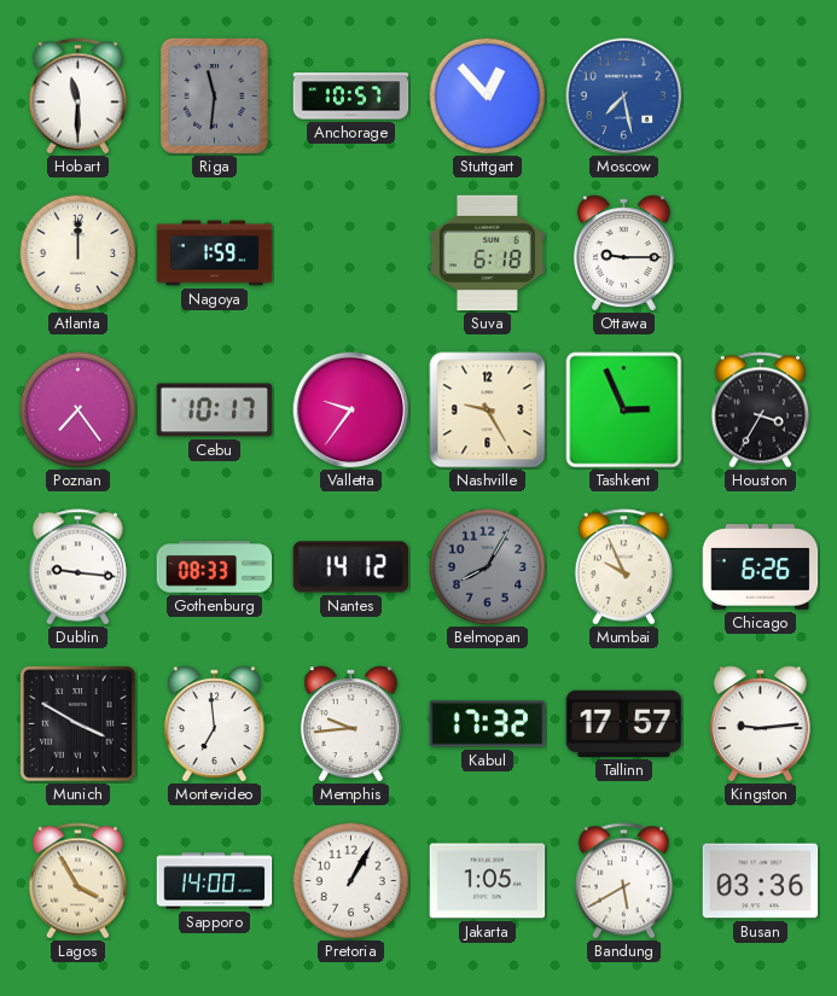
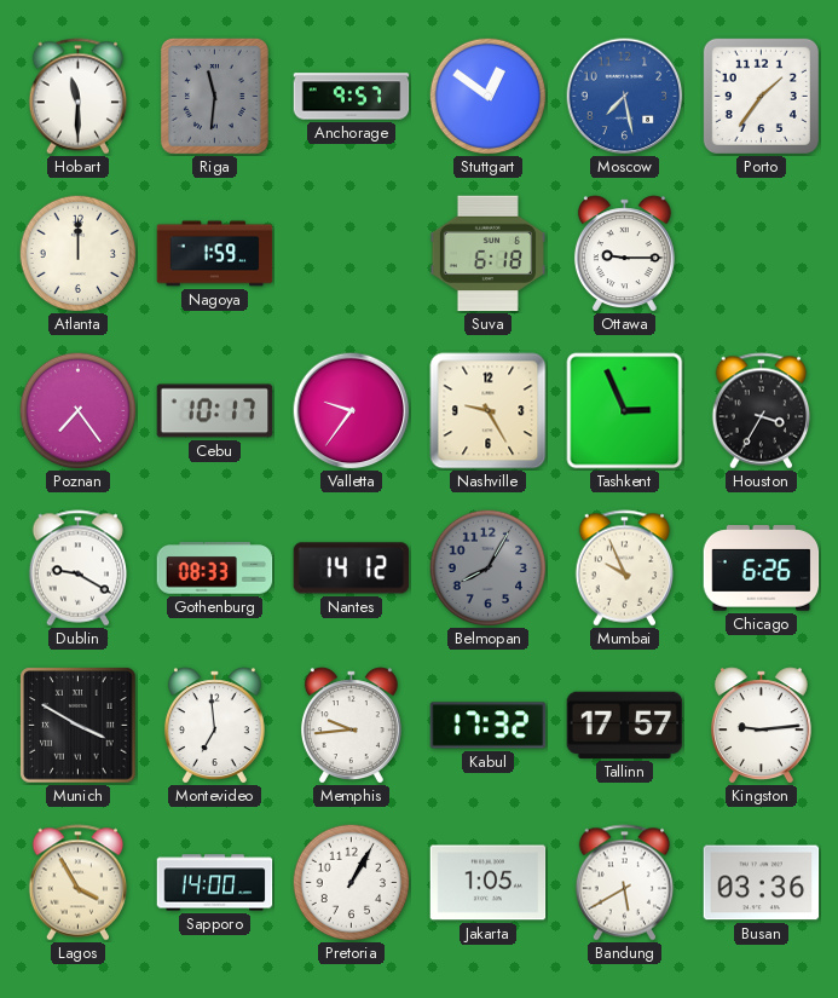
Anchorage: 10:57 -> 9:57
Stuttgart: 12:53 -> 12:51
Porto: none -> 1:36
Dublin: 9:16 -> 9:20
